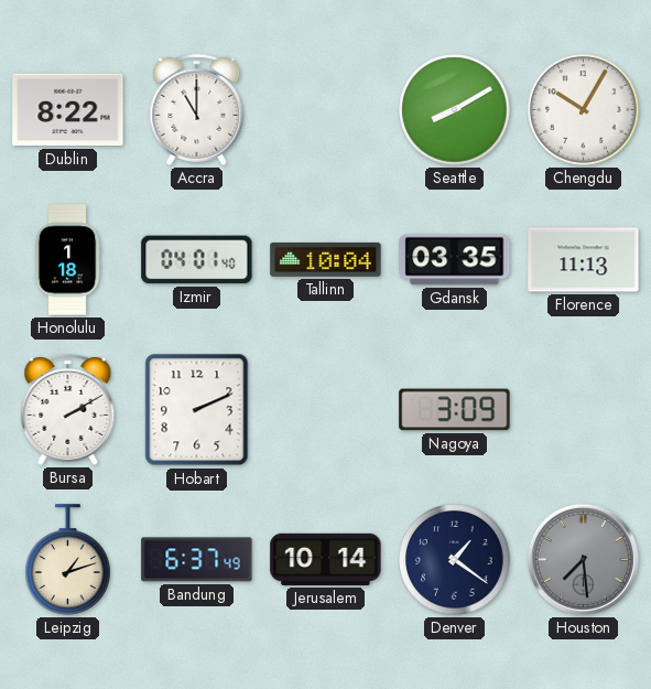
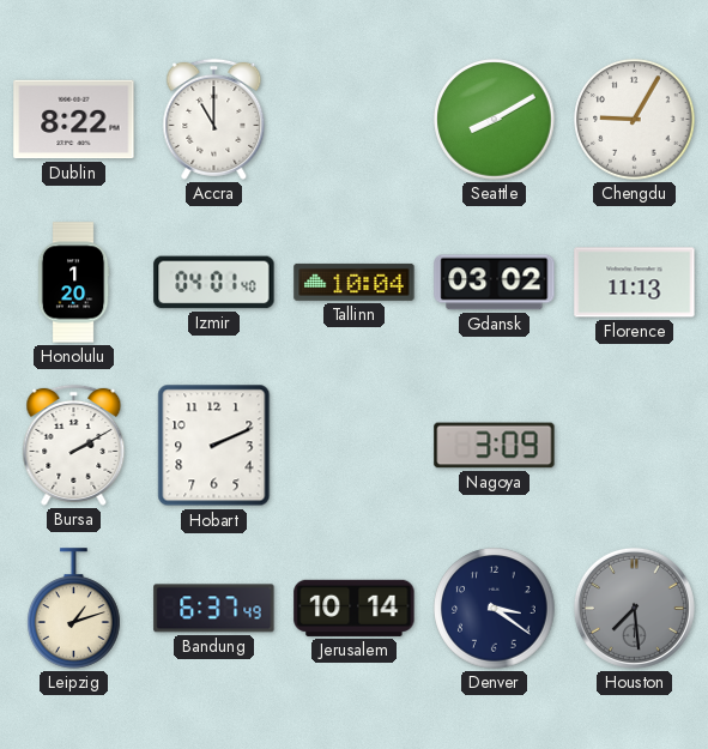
Chengdu: 10:05 -> 9:05
Honolulu: 1:18 -> 1:20
Gdansk: 03:35 -> 03:02
Denver: 1:21 -> 3:21
